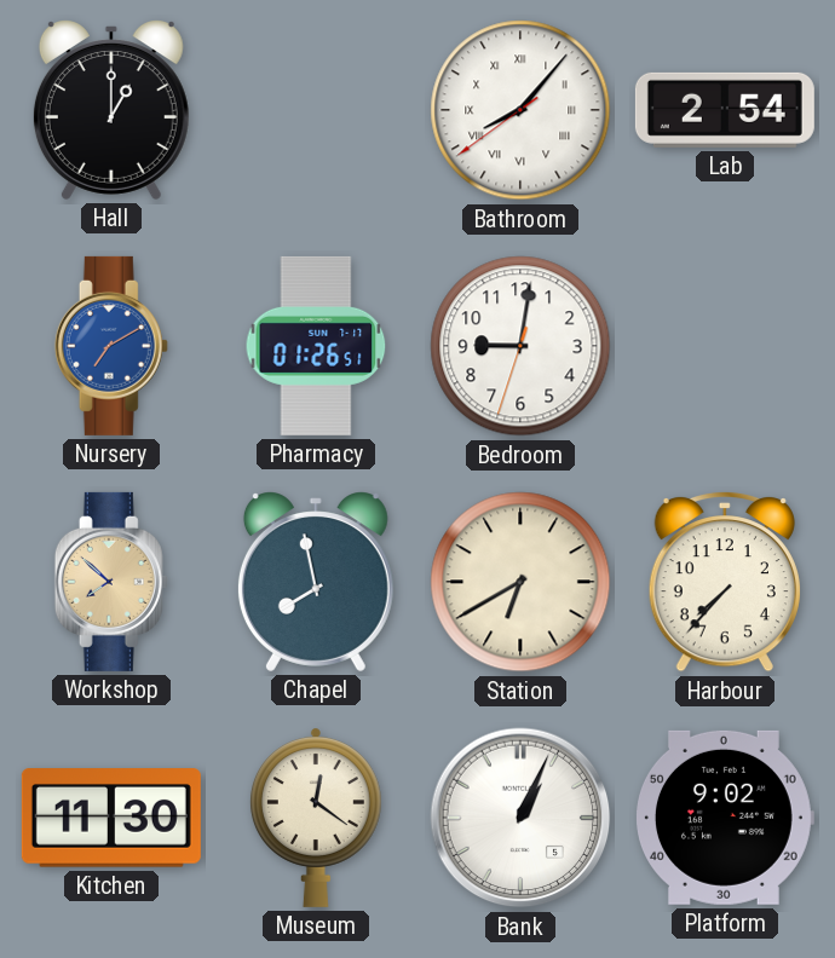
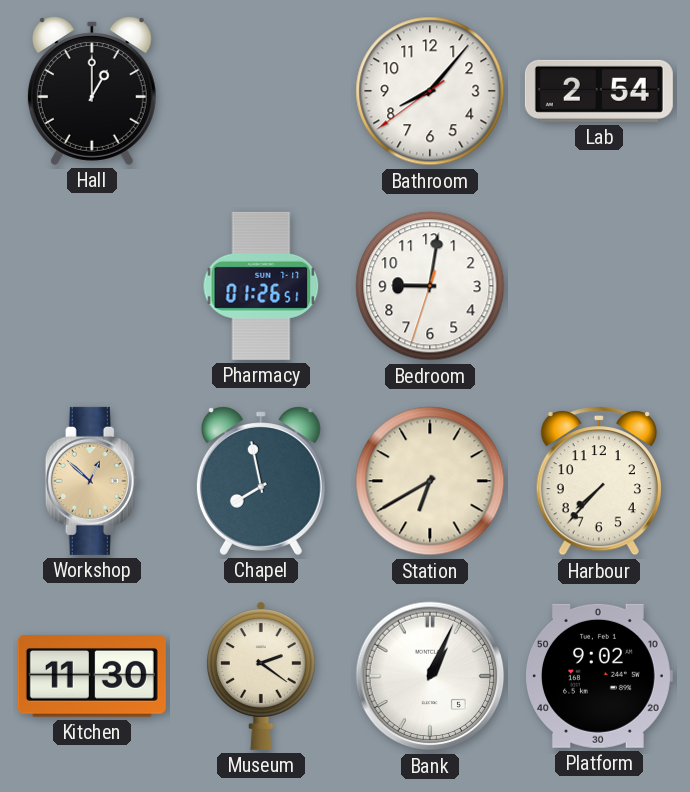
Bathroom numerals: Roman -> Arabic
Nursery: 7:10 -> none
Workshop: 7:52 -> 12:52
Museum: 12:21 -> 2:21
